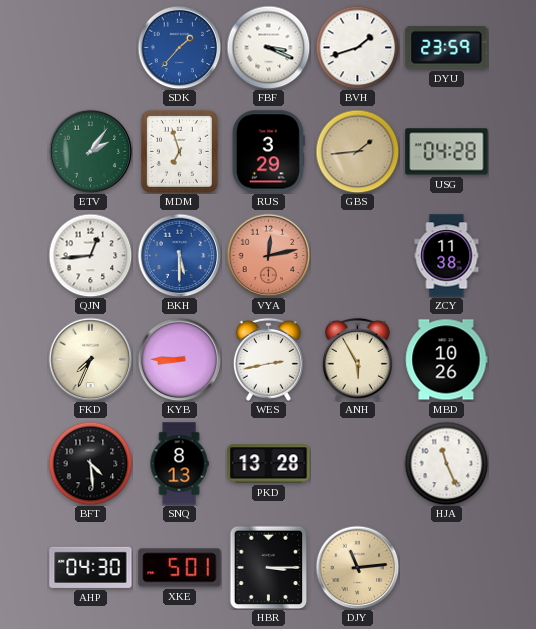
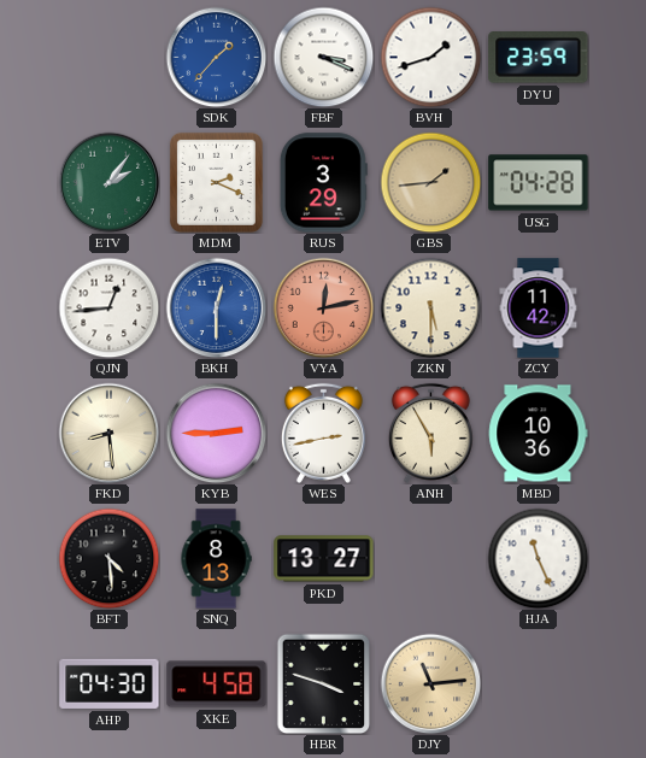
MDM: 6:57 -> 2:19
BKH: 5:30 -> 12:30
ZKN: none -> 5:30
ZCY: 11:38 -> 11:42
FKD: 7:34 -> 8:29
KYB: 8:45 -> 2:45
MBD: 10:26 -> 10:36
PKD: 13:28 -> 13:27
XKE: 5:01 -> 4:58
HBR: 3:15 -> 3:48
